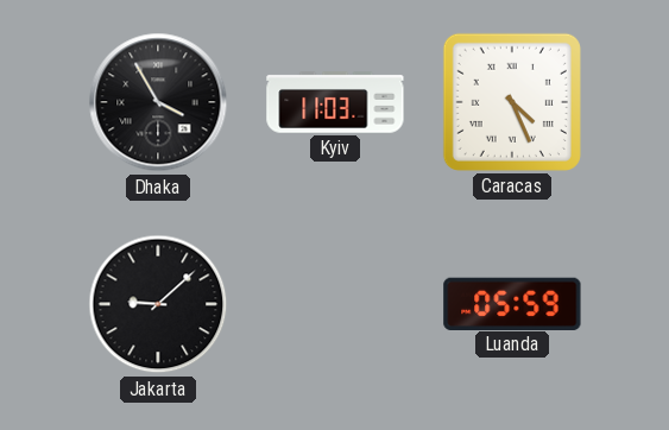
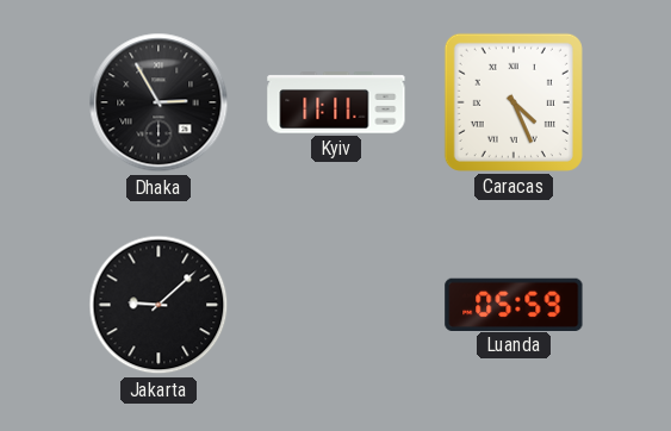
Dhaka: 3:55 -> 2:55
Kyiv: 11:03 -> 11:11
